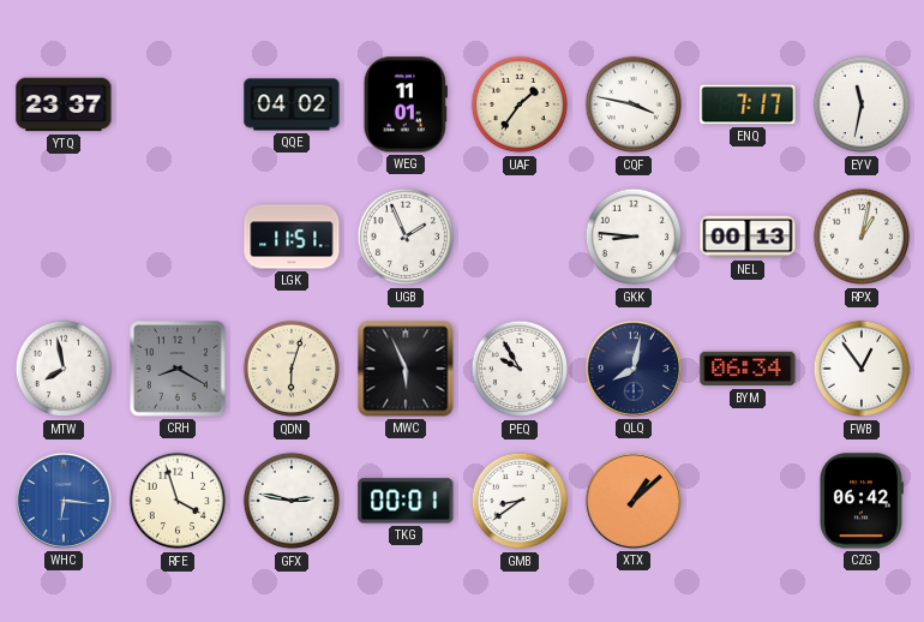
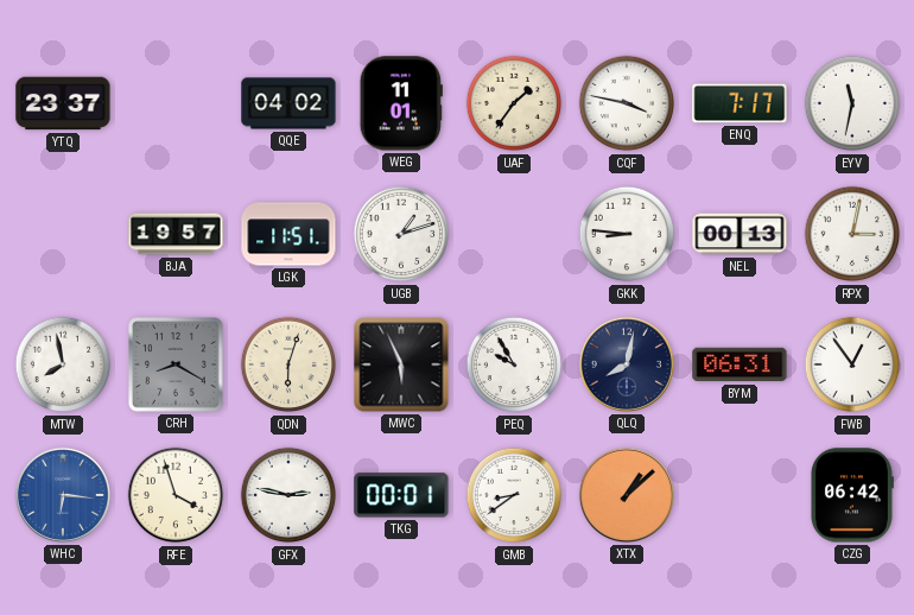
BJA: none -> 19:57
UGB: 1:56 -> 1:12
RPX: 1:02 -> 3:02
BYM: 06:34 -> 06:31
